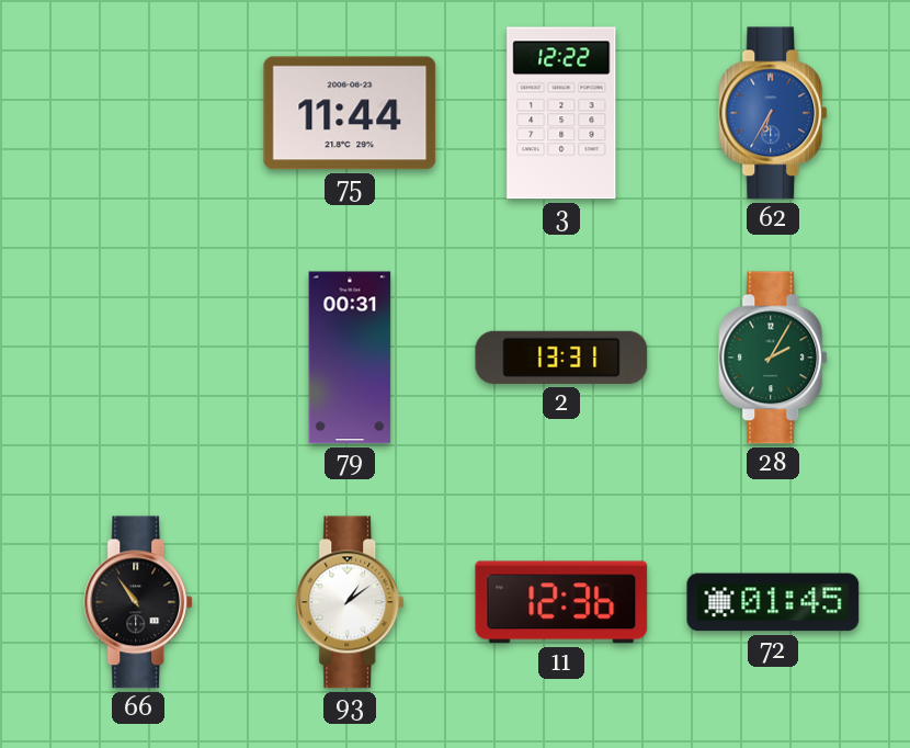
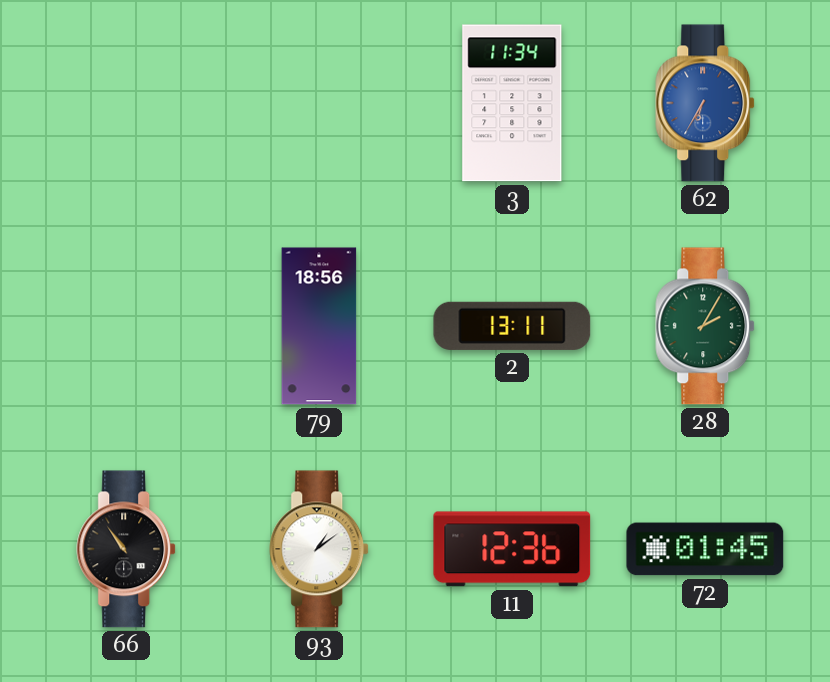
75: 11:44 -> none
3: 12:22 -> 11:34
79: 00:31 -> 18:56
2: 13:31 -> 13:11
